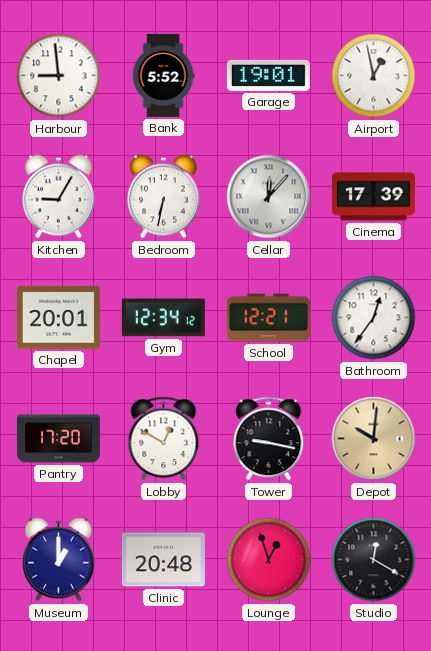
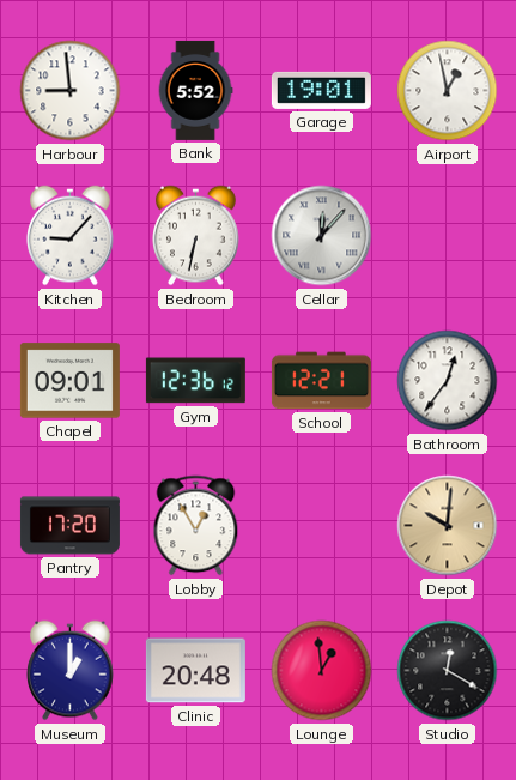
Kitchen: 9:05 -> 9:07
Cinema: 17:39 -> none
Chapel: 20:01 -> 09:01
Gym: 12:34 -> 12:36
Lobby: 12:50 -> 12:55
Tower: 9:17 -> none
Lounge: 12:57 -> 12:59
